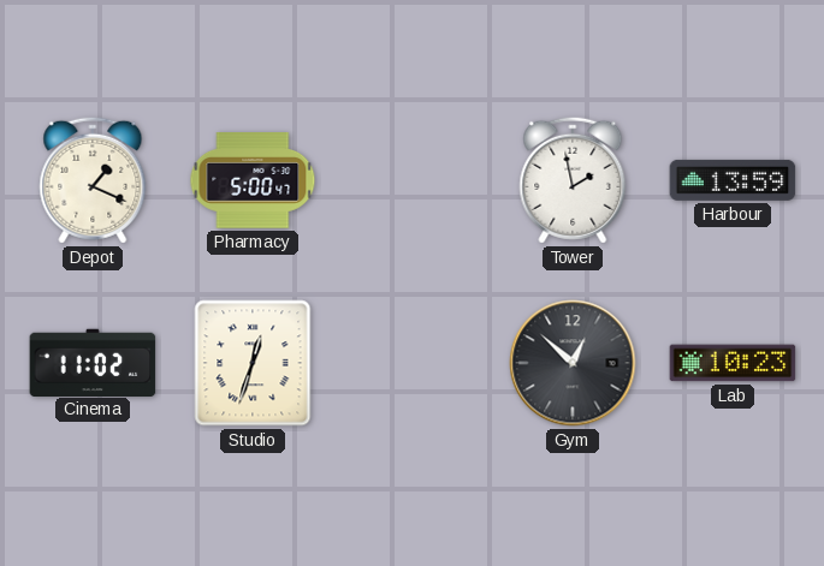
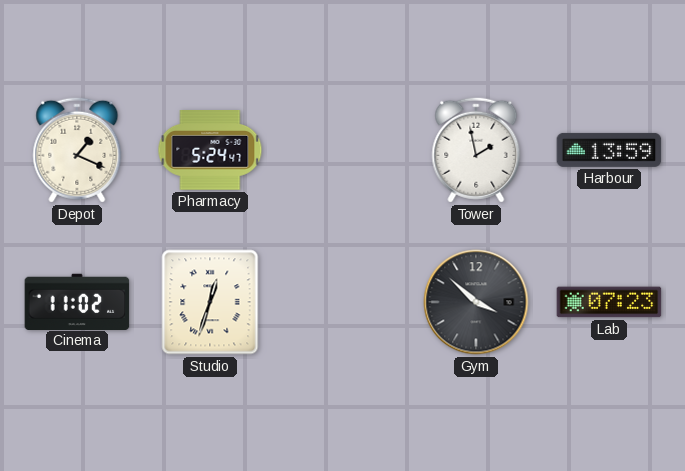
Pharmacy: 5:00 -> 5:24
Gym: 12:52 -> 3:52
Lab: 10:23 -> 07:23
